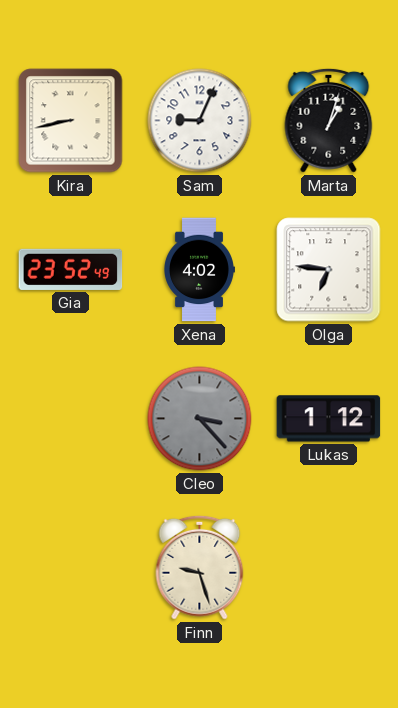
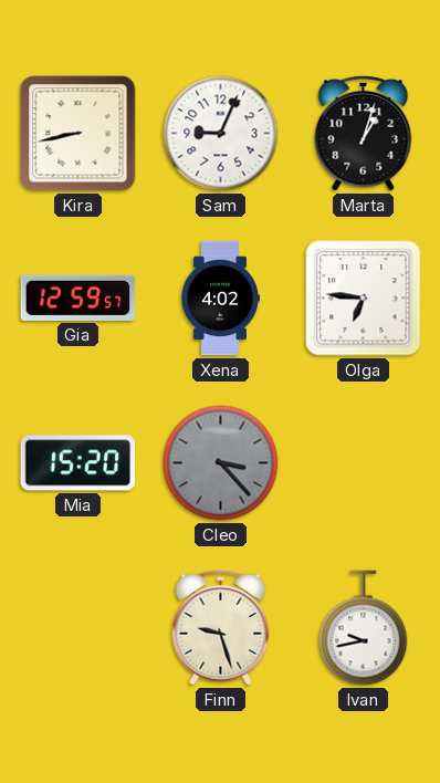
Gia: 23:52 -> 12:59
Mia: none -> 15:20
Lukas: 1:12 -> none
Ivan: none -> 9:43
